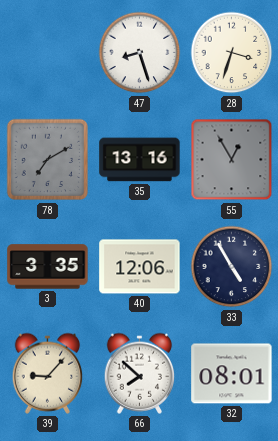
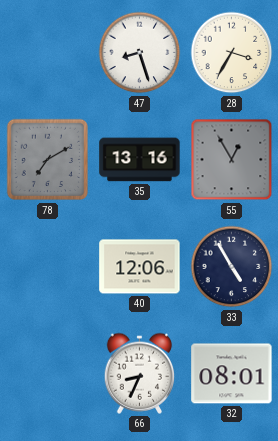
28: 3:33 -> 3:35
3: 3:35 -> none
39: 9:07 -> none
66: 7:52 -> 8:34
